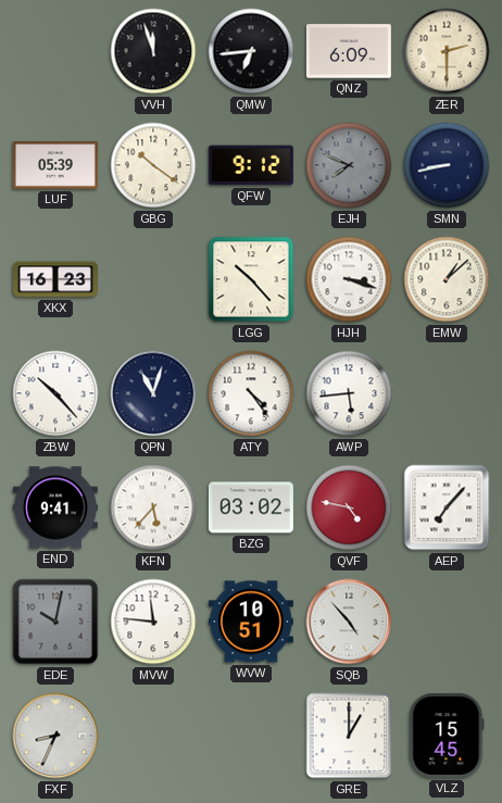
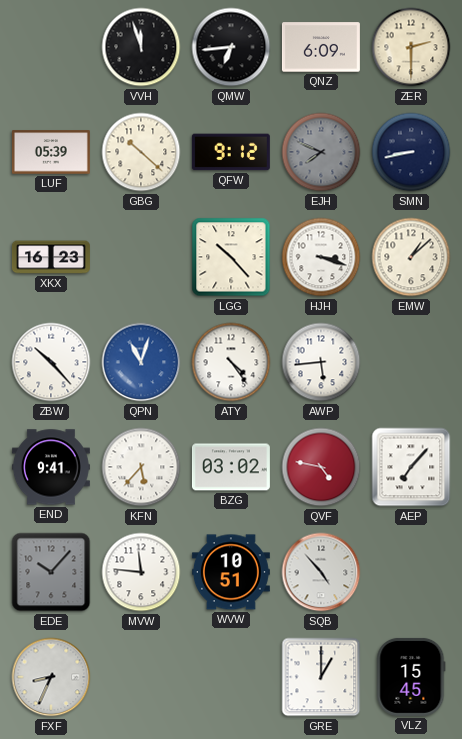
GBG: 10:21 -> 10:22
QPN dial: navy -> blue
EDE: 10:02 -> 10:07
